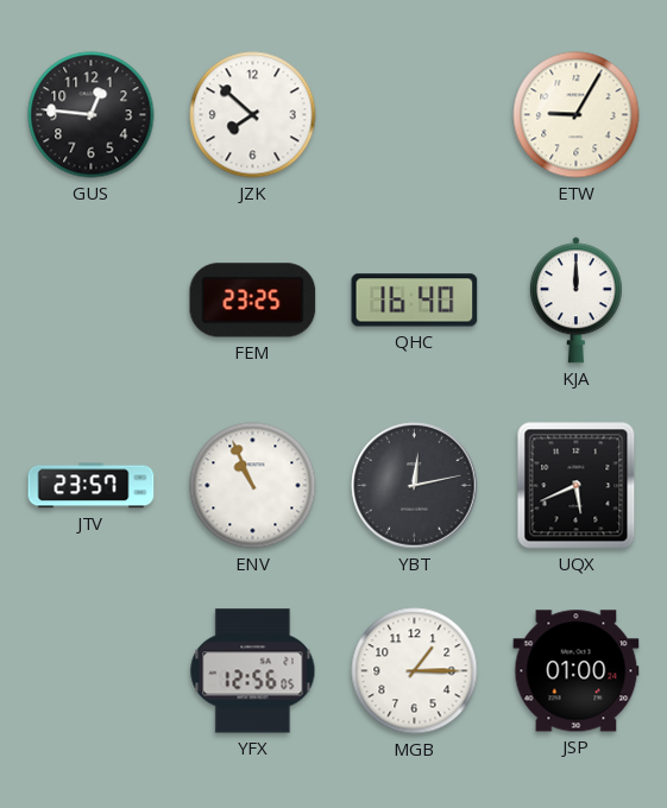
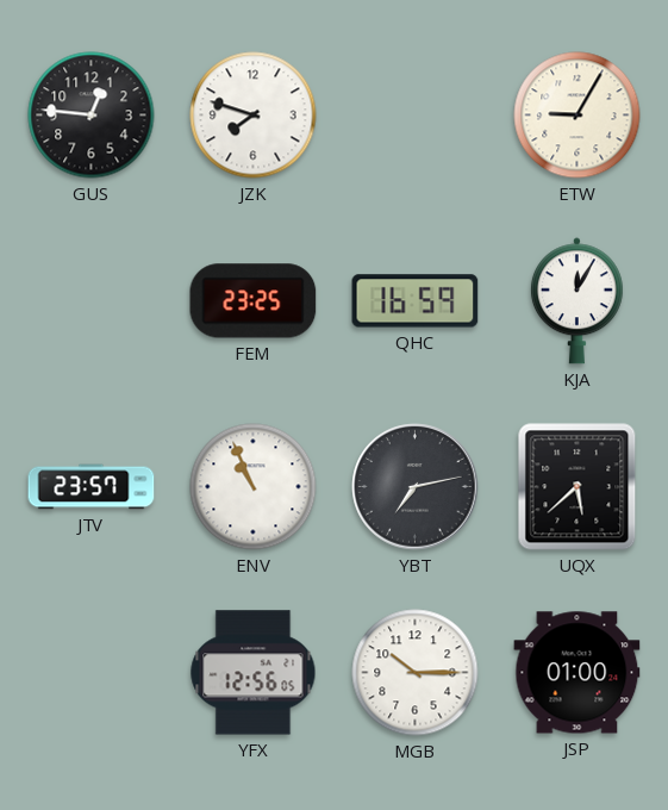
JZK: 7:52 -> 7:48
QHC: 16:40 -> 16:59
KJA: 12:00 -> 12:05
YBT: 12:13 -> 7:13
UQX: 5:41 -> 5:38
MGB: 1:15 -> 10:15
